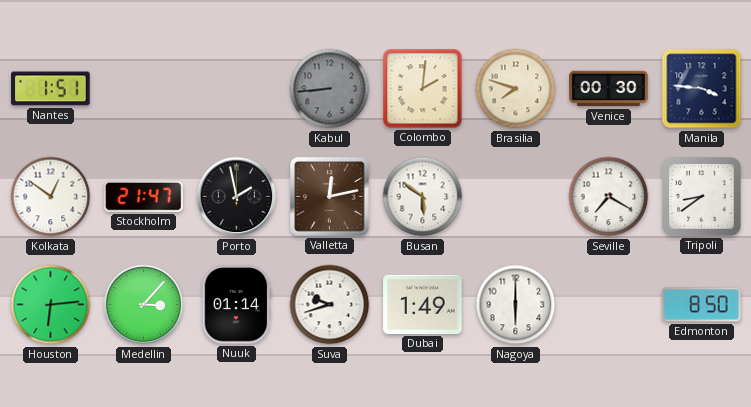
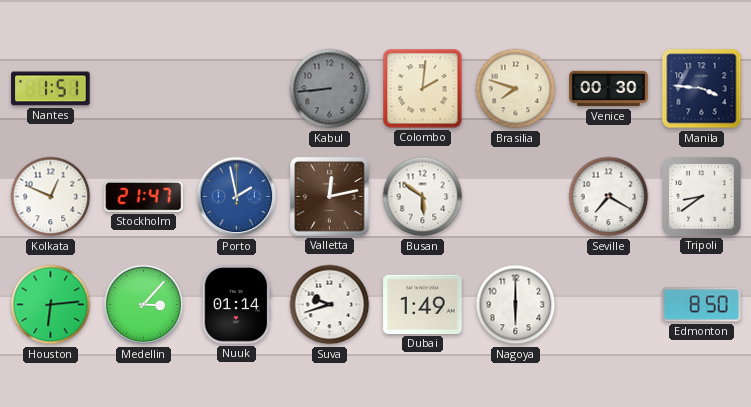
Kolkata: 12:51 -> 12:49
Porto dial: black -> blue
